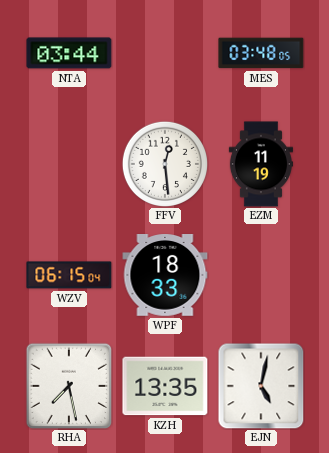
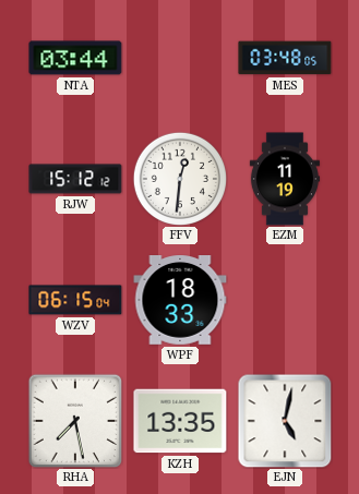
RJW: none -> 15:12
FFV: 12:29 -> 12:31
